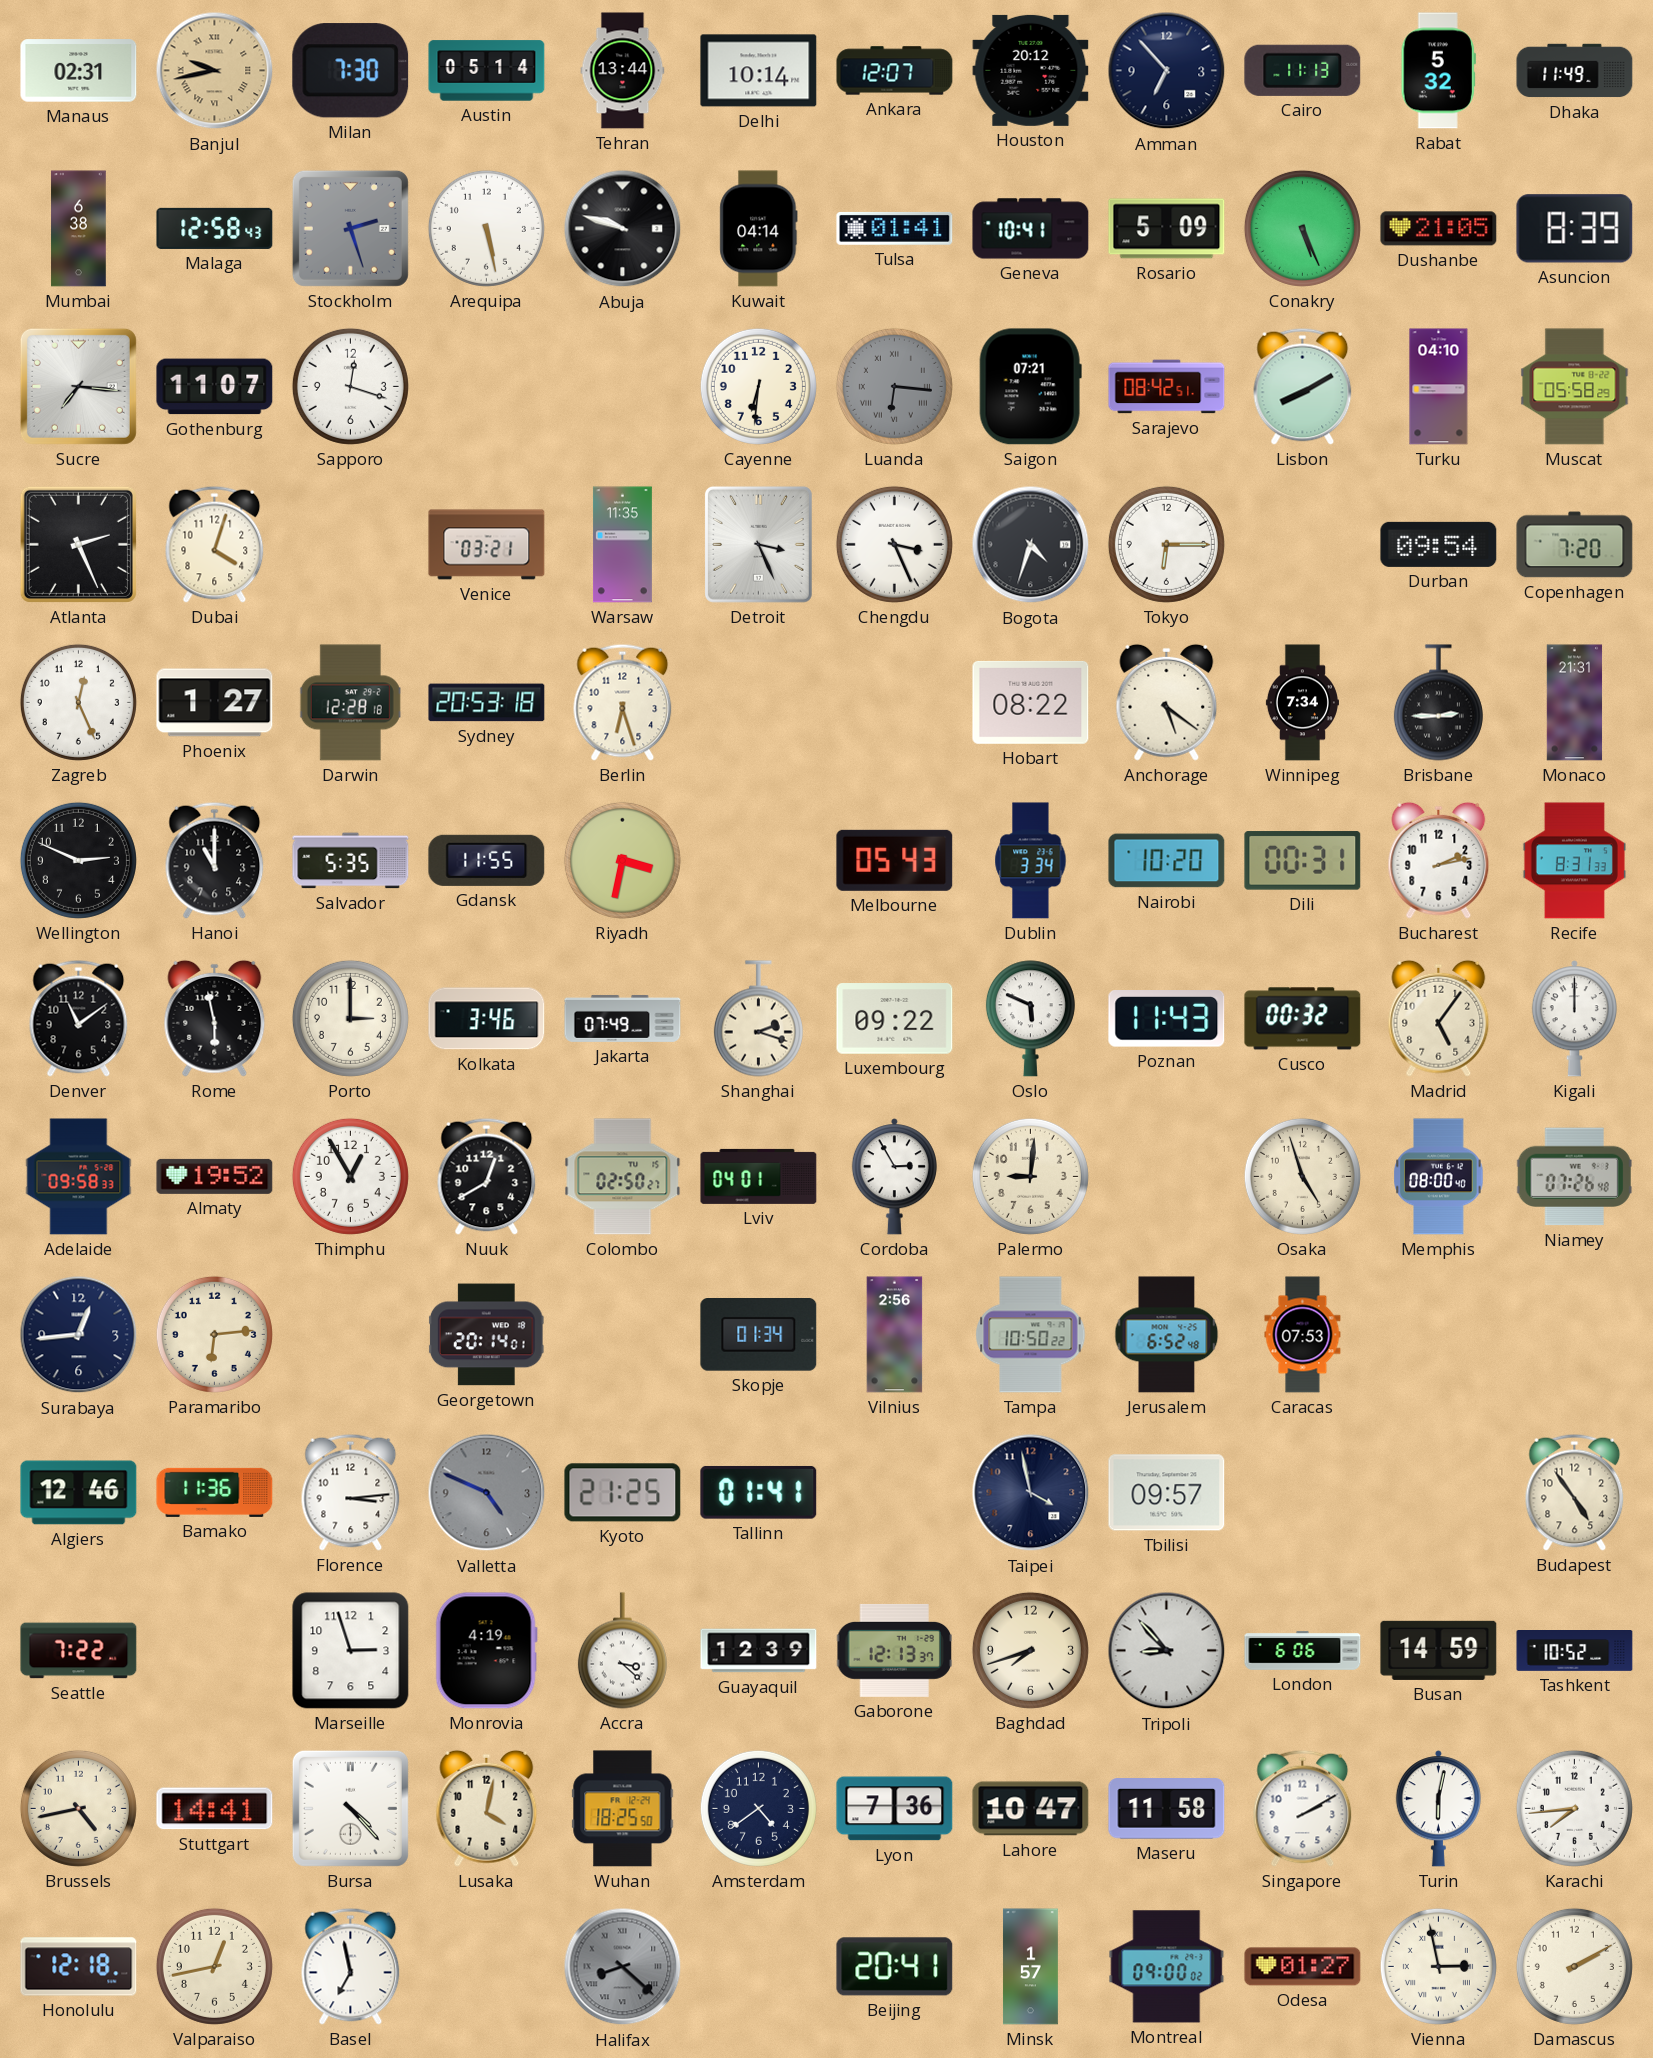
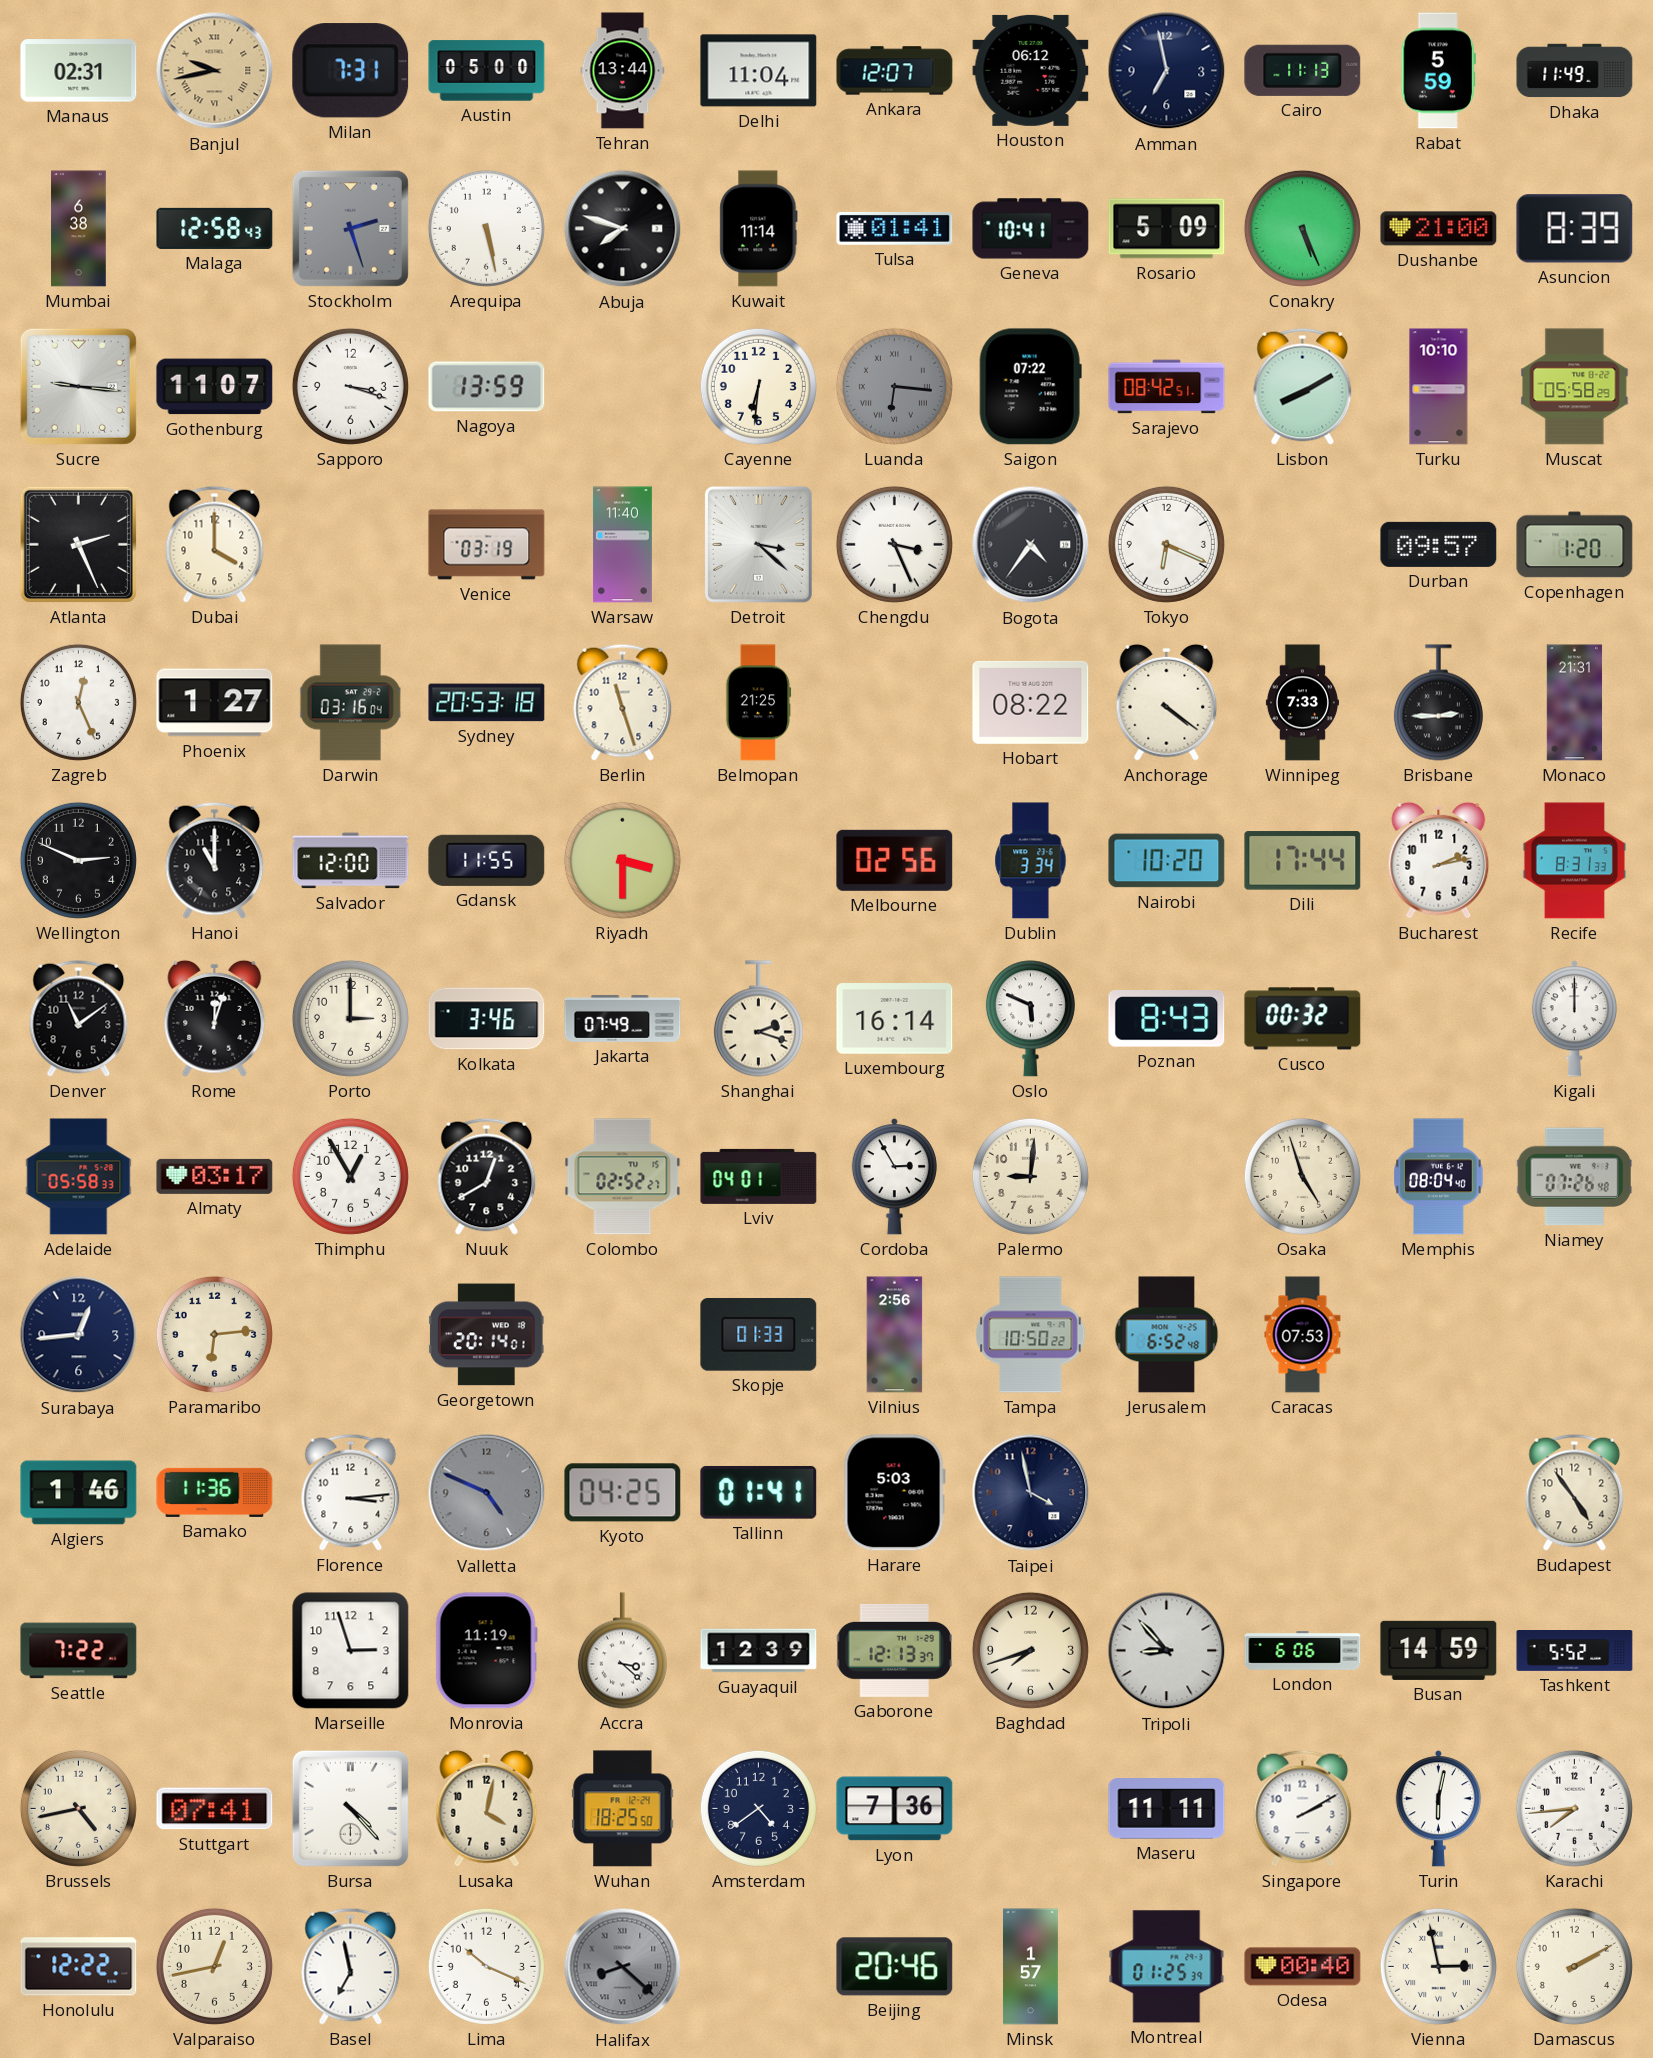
Milan: 7:30 -> 7:31
Austin: 05:14 -> 05:00
Delhi: 10:14 -> 11:04
Houston: 20:12 -> 06:12
Amman: 6:53 -> 6:58
Rabat: 5:32 -> 5:59
Abuja: 9:48 -> 7:48
Kuwait: 04:14 -> 11:14
Dushanbe: 21:05 -> 21:00
Sucre: 7:16 -> 9:16
Sapporo: 12:18 -> 3:18
Nagoya: none -> 13:59
Saigon: 07:21 -> 07:22
Turku: 04:10 -> 10:10
Dubai: 4:03 -> 4:00
Venice: 03:21 -> 03:19
Warsaw: 11:35 -> 11:40
Detroit: 3:26 -> 3:22
Bogota: 4:33 -> 4:36
Tokyo: 6:15 -> 6:19
Durban: 09:54 -> 09:57
Copenhagen: 7:20 -> 1:20
Darwin: 12:28 -> 03:16
Berlin: 6:27 -> 11:27
Belmopan: none -> 21:25
Anchorage: 5:21 -> 4:21
Winnipeg: 7:34 -> 7:33
Salvador: 5:35 -> 12:00
Riyadh: 3:32 -> 3:30
Melbourne: 05:43 -> 02:56
Dili: 00:31 -> 17:44
Rome: 5:58 -> 12:03
Luxembourg: 09:22 -> 16:14
Poznan: 11:43 -> 8:43
Madrid: 5:06 -> none
Adelaide: 09:58 -> 05:58
Almaty: 19:52 -> 03:17
Colombo: 02:50 -> 02:52
Memphis: 08:00 -> 08:04
Skopje: 01:34 -> 01:33
Algiers: 12:46 -> 1:46
Kyoto: 21:25 -> 04:25
Harare: none -> 5:03
Tbilisi: 09:57 -> none
Monrovia: 4:19 -> 11:19
Tashkent: 10:52 -> 5:52
Stuttgart: 14:41 -> 07:41
Lahore: 10:47 -> none
Maseru: 11:58 -> 11:11
Honolulu: 12:18 -> 12:22
Lima: none -> 10:19
Beijing: 20:41 -> 20:46
Montreal: 09:00 -> 01:25
Odesa: 01:27 -> 00:40
